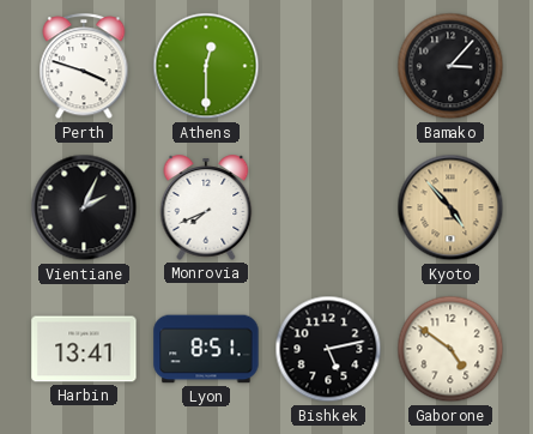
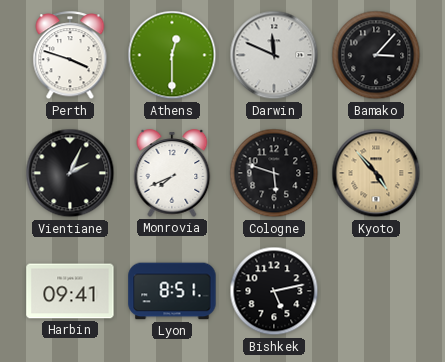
Darwin: none -> 11:49
Cologne: none -> 5:48
Harbin: 13:41 -> 09:41
Gaborone: 4:51 -> none
